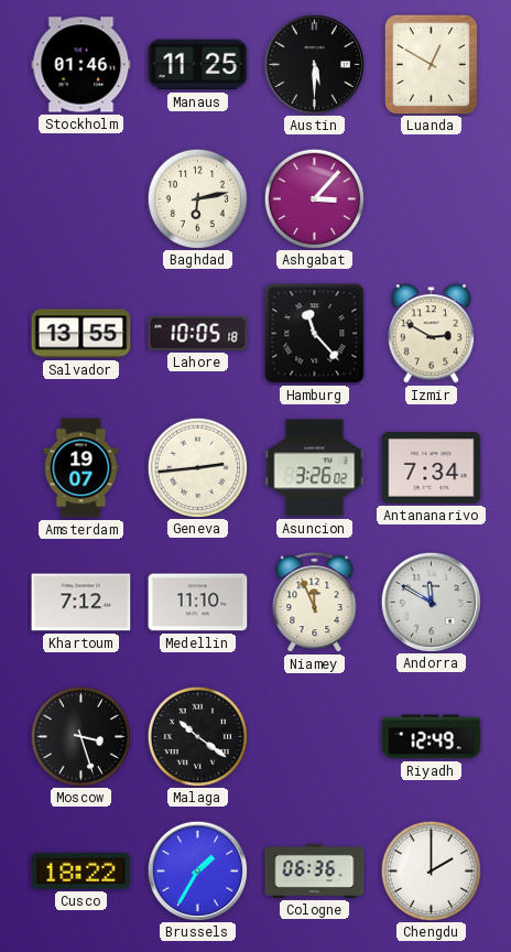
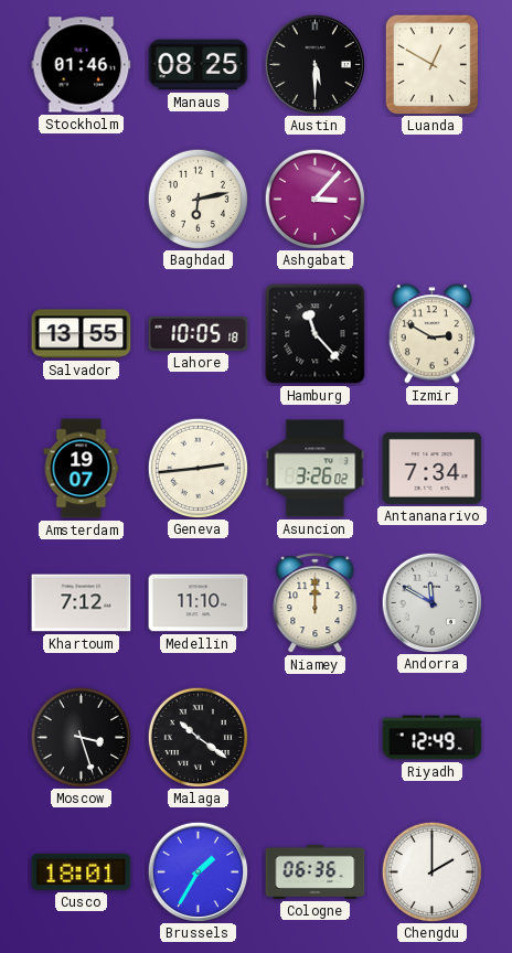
Manaus: 11:25 -> 08:25
Niamey: 11:56 -> 12:00
Cusco: 18:22 -> 18:01
